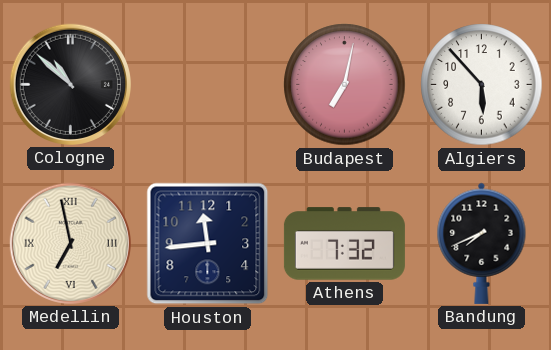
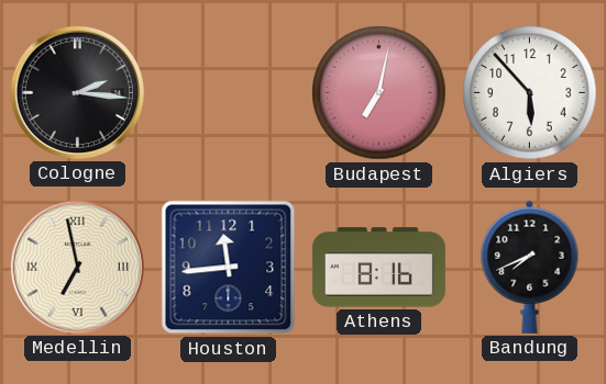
Cologne: 10:52 -> 2:16
Athens: 7:32 -> 8:16
